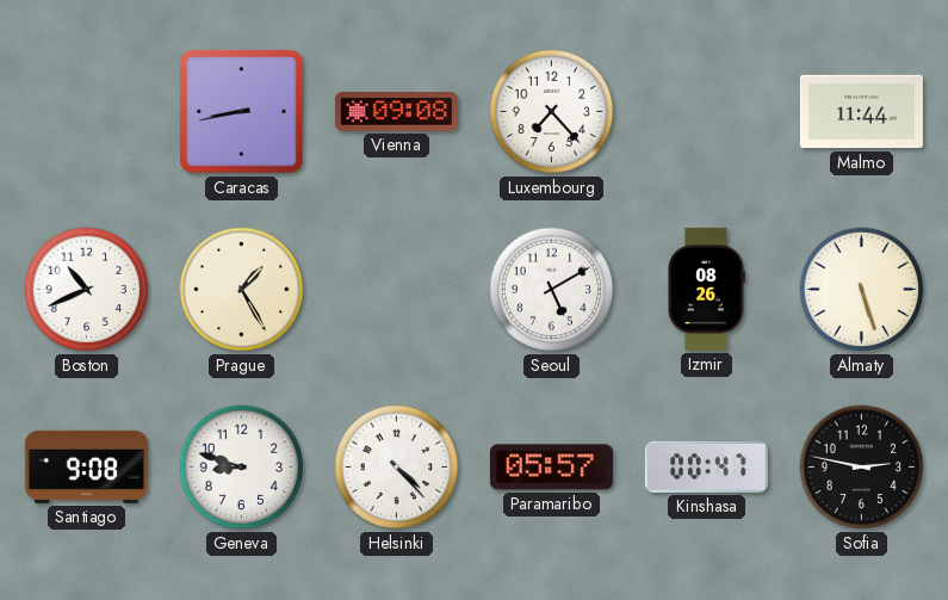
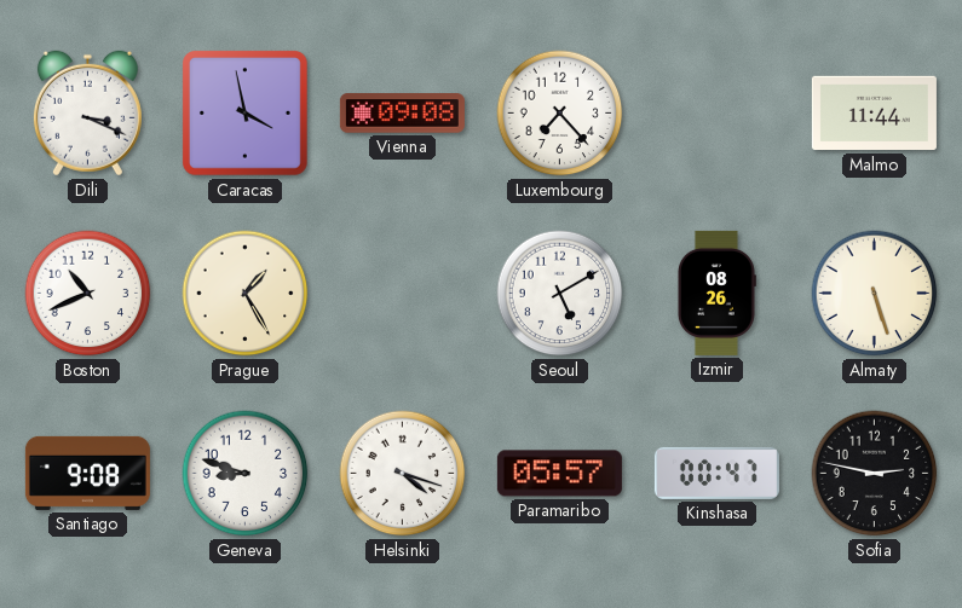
Dili: none -> 3:19
Caracas: 8:43 -> 3:58
Helsinki: 4:23 -> 4:18
